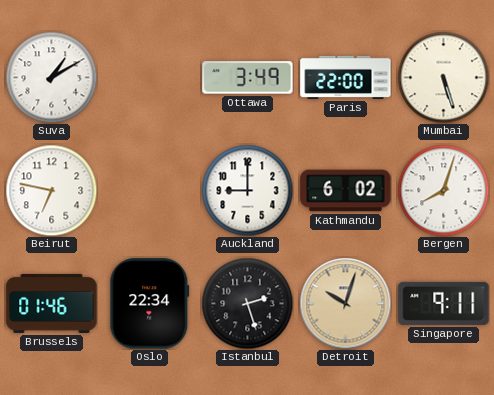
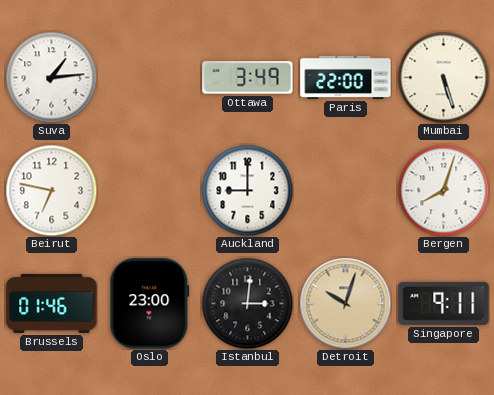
Suva: 1:10 -> 1:14
Kathmandu: 6:02 -> none
Oslo: 22:34 -> 23:00
Istanbul: 2:27 -> 3:01
